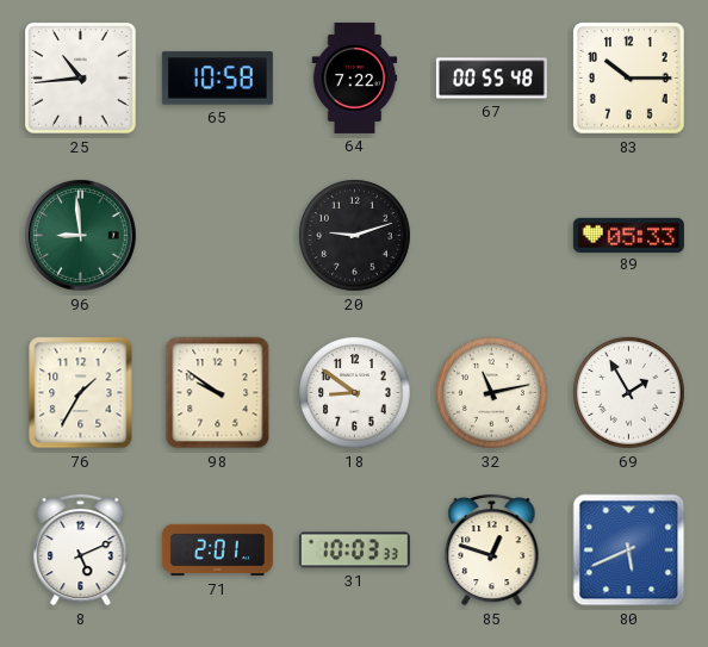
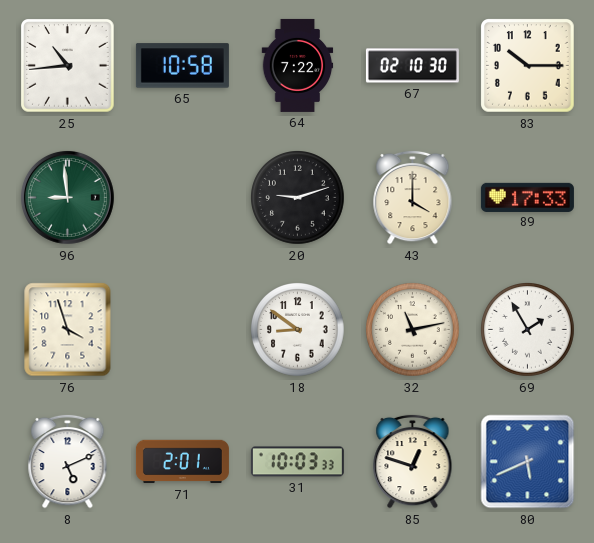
67: 00:55 -> 02:10
43: none -> 4:00
89: 05:33 -> 17:33
76: 1:35 -> 3:57
98: 9:51 -> none
